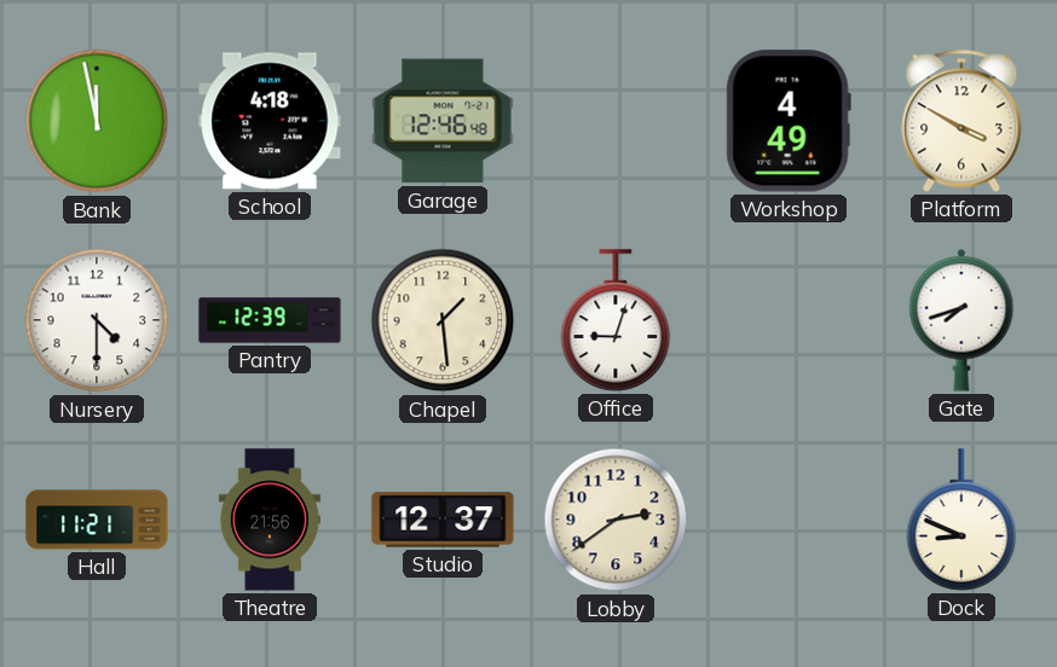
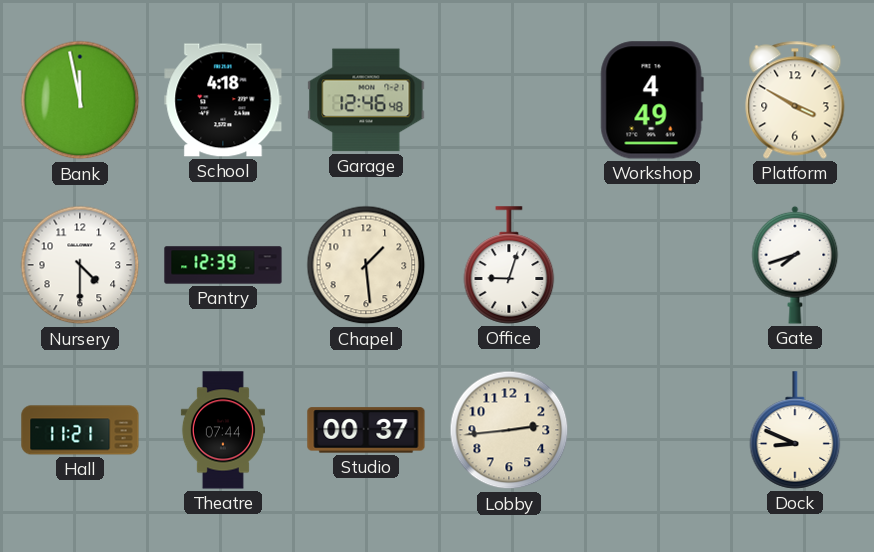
Theatre: 21:56 -> 07:44
Studio: 12:37 -> 00:37
Lobby: 2:39 -> 2:44
